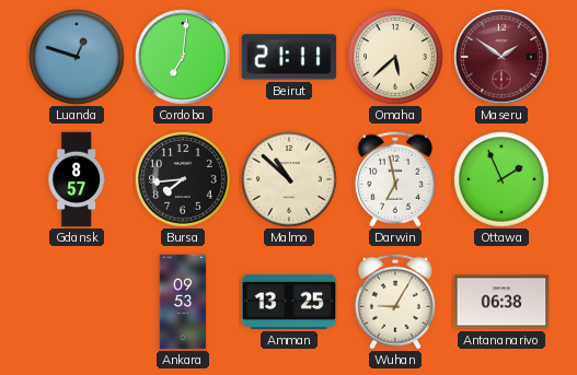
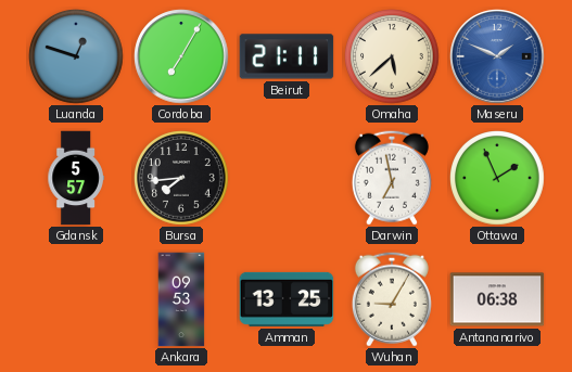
Cordoba: 7:01 -> 7:05
Maseru: 1:51 -> 1:49
Maseru dial: burgundy -> blue
Gdansk: 8:57 -> 5:57
Malmo: 10:52 -> none
